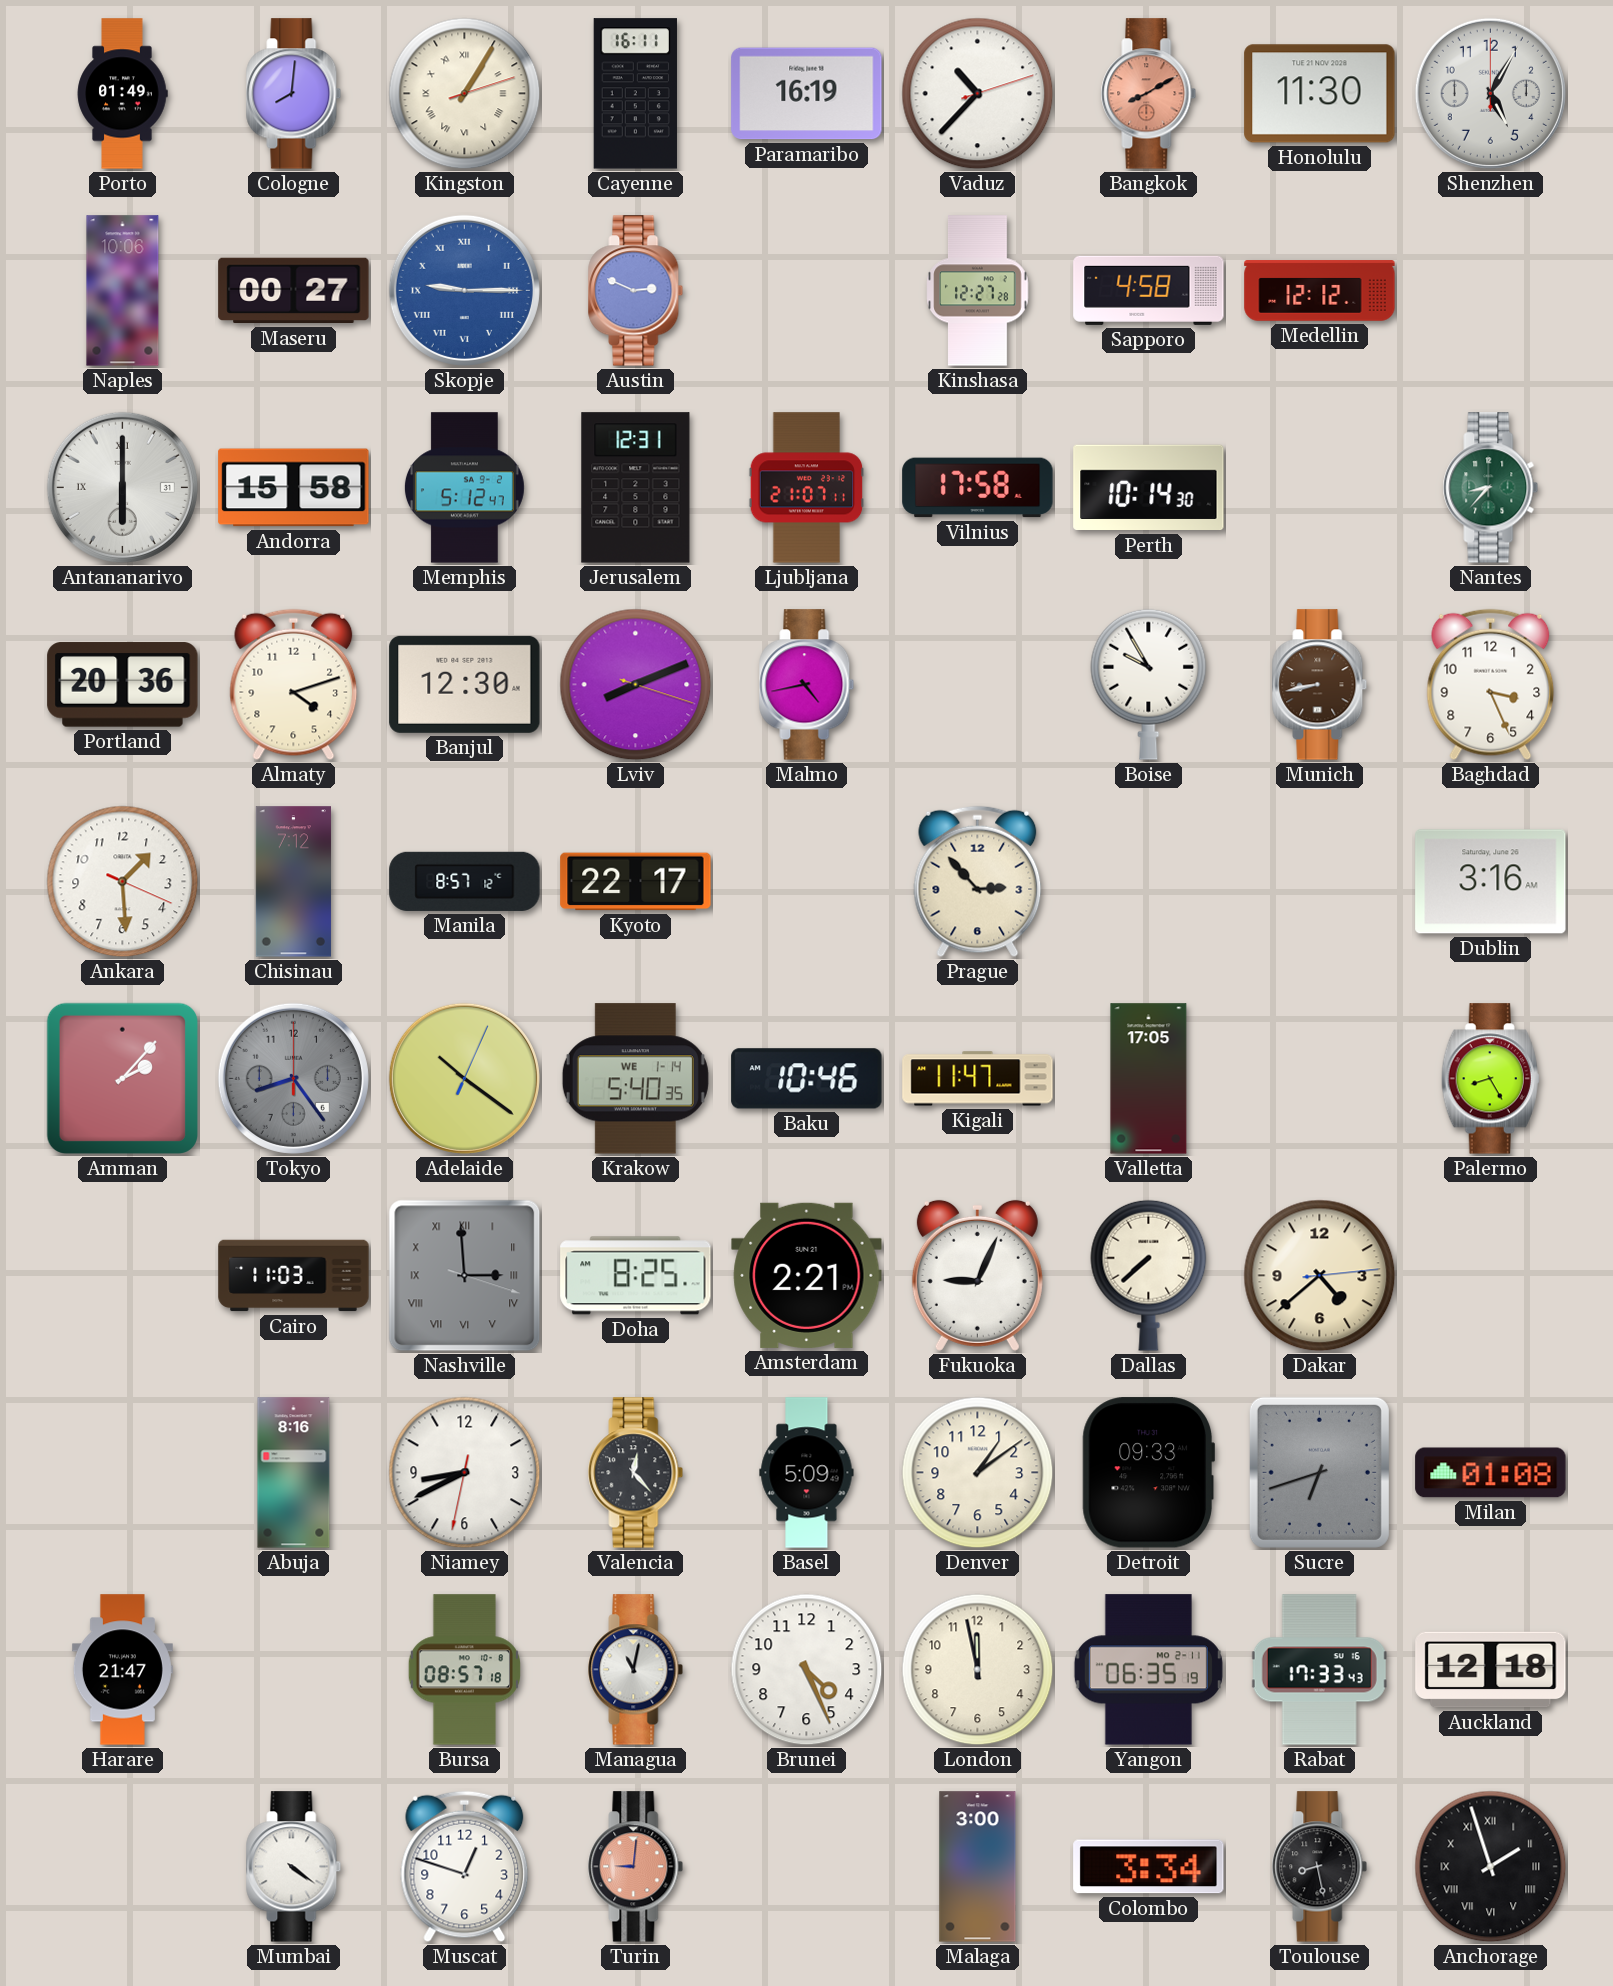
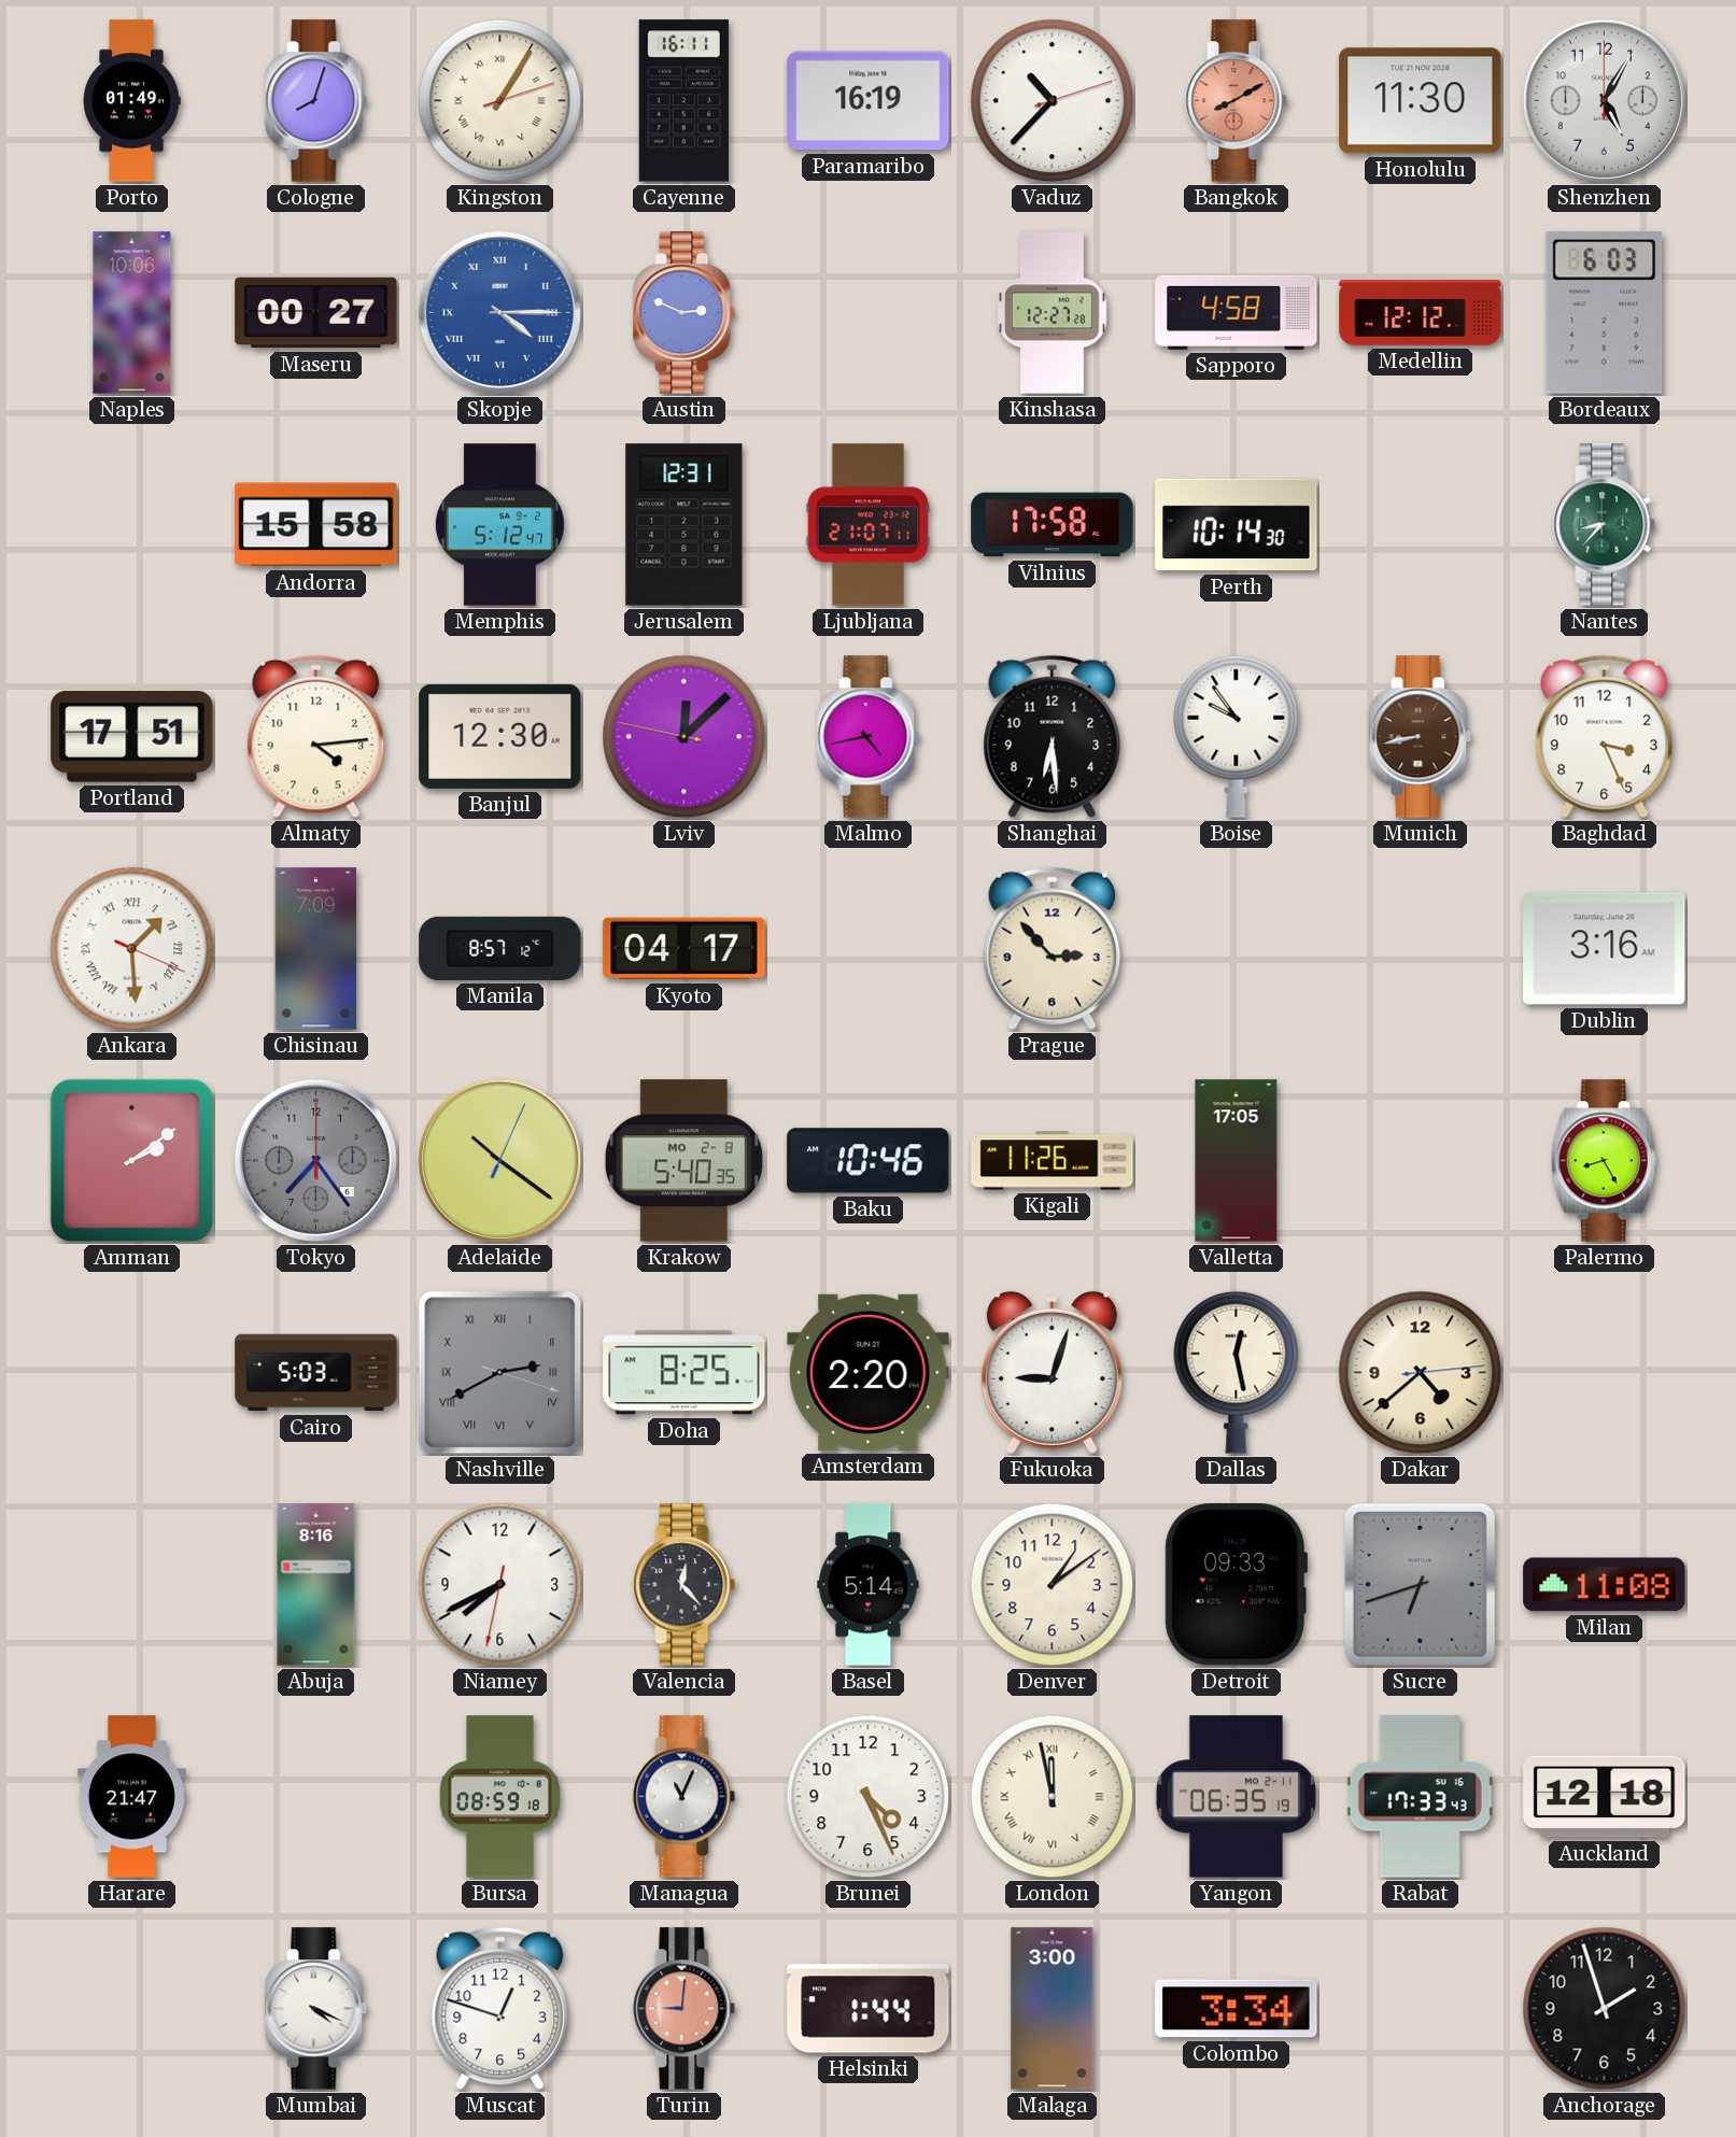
Cologne: 8:01 -> 8:03
Skopje: 9:15 -> 4:15
Bordeaux: none -> 6:03
Antananarivo: 6:00 -> none
Portland: 20:36 -> 17:51
Almaty: 4:12 -> 4:14
Lviv: 8:11 -> 12:07
Shanghai: none -> 6:29
Boise: 9:55 -> 9:54
Ankara numerals: Arabic -> Roman
Chisinau: 7:12 -> 7:09
Kyoto: 22:17 -> 04:17
Amman: 2:07 -> 2:09
Tokyo: 8:24 -> 7:24
Krakow date: WE 1-14 -> MO 2-8
Kigali: 11:47 -> 11:26
Cairo: 11:03 -> 5:03
Nashville: 2:59 -> 2:40
Amsterdam: 2:21 -> 2:20
Fukuoka: 9:04 -> 9:03
Dallas: 7:38 -> 12:28
Niamey: 8:40 -> 7:40
Basel: 5:09 -> 5:14
Milan: 01:08 -> 11:08
Bursa: 08:57 -> 08:59
Managua: 11:02 -> 11:04
London numerals: Arabic -> Roman
Mumbai: 4:21 -> 4:19
Helsinki: none -> 1:44
Toulouse: 8:28 -> none
Anchorage numerals: Roman -> Arabic
